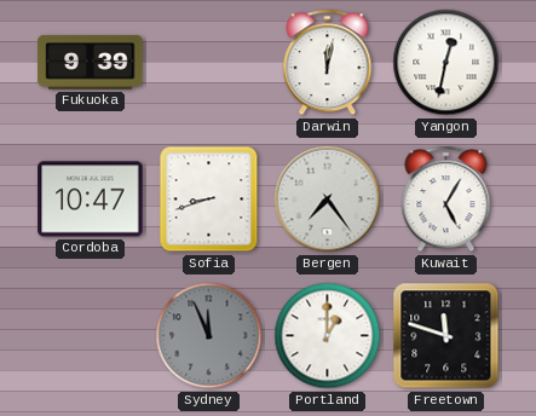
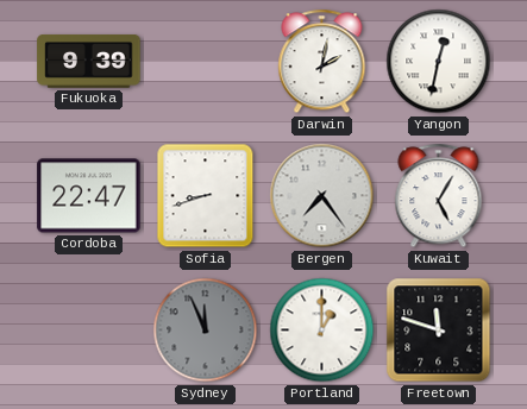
Darwin: 12:02 -> 2:02
Cordoba: 10:47 -> 22:47
